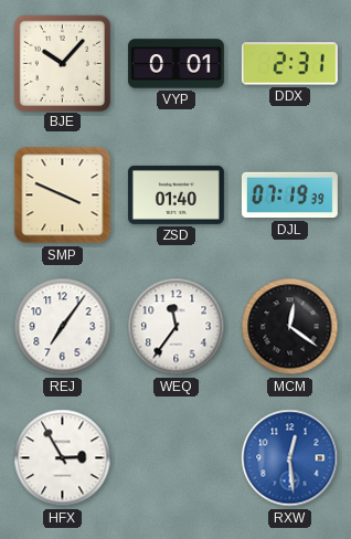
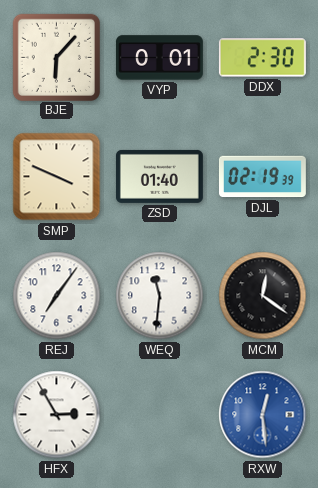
BJE: 10:07 -> 6:07
DDX: 2:31 -> 2:30
DJL: 07:19 -> 02:19
WEQ: 11:36 -> 11:31
